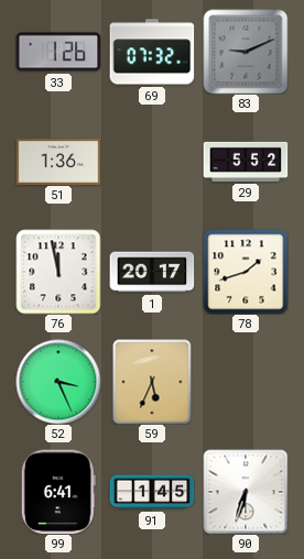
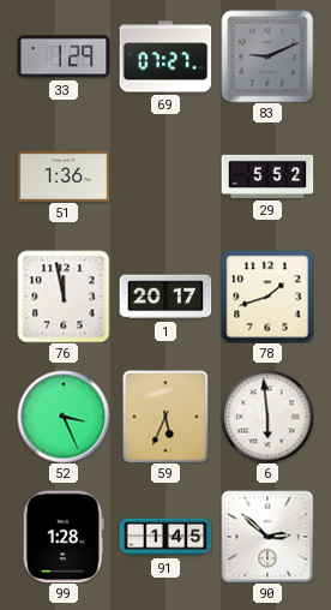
33: 1:26 -> 1:29
69: 07:32 -> 07:27
6: none -> 5:59
99: 6:41 -> 1:28
90: 6:33 -> 2:52
